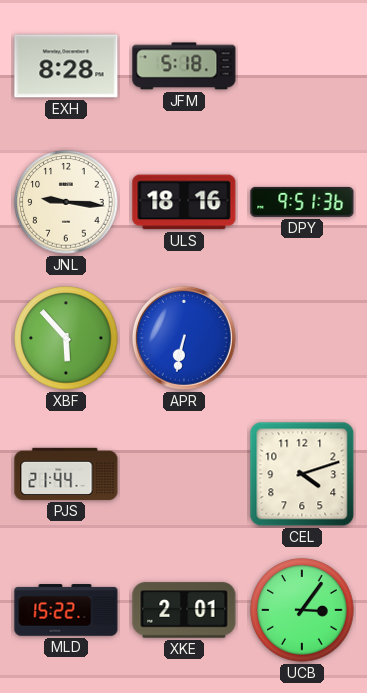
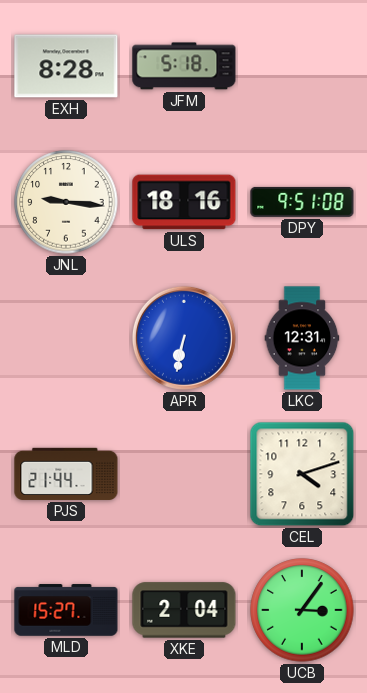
DPY: 9:51:36 -> 9:51:08
XBF: 5:53 -> none
LKC: none -> 12:31
MLD: 15:22 -> 15:27
XKE: 2:01 -> 2:04
